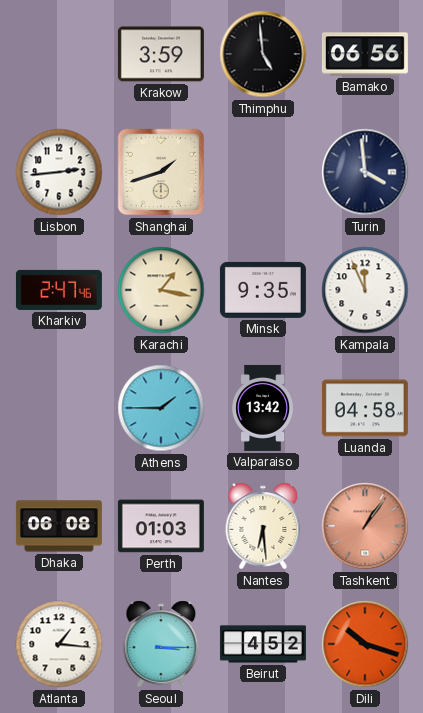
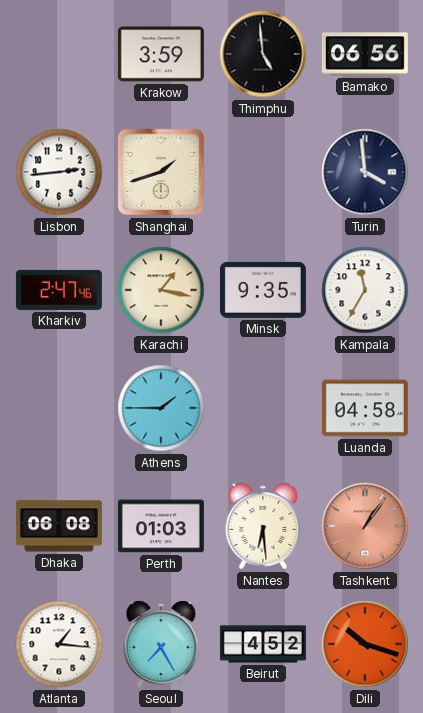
Kampala: 11:56 -> 11:35
Valparaiso: 13:42 -> none
Seoul: 3:15 -> 7:25
